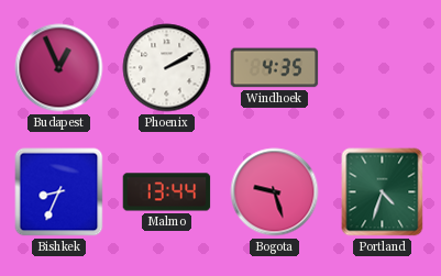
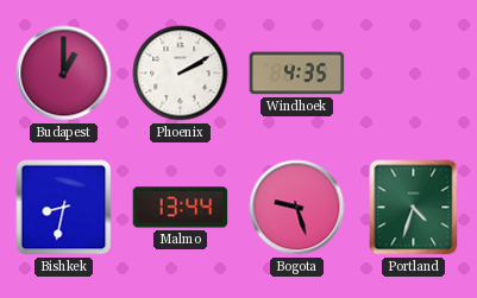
Budapest: 12:56 -> 1:00
Bishkek: 8:34 -> 8:32
